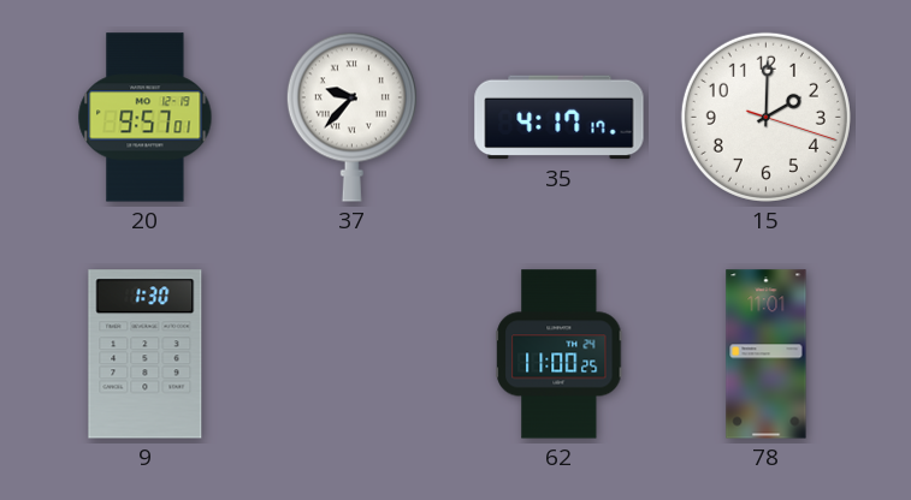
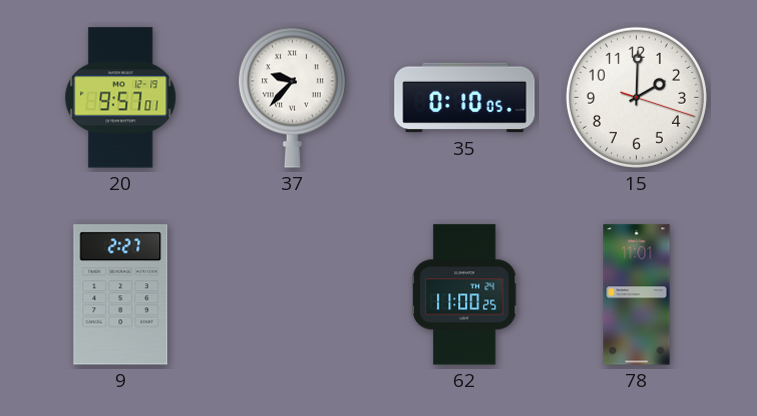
35: 4:17 -> 0:10
9: 1:30 -> 2:27
